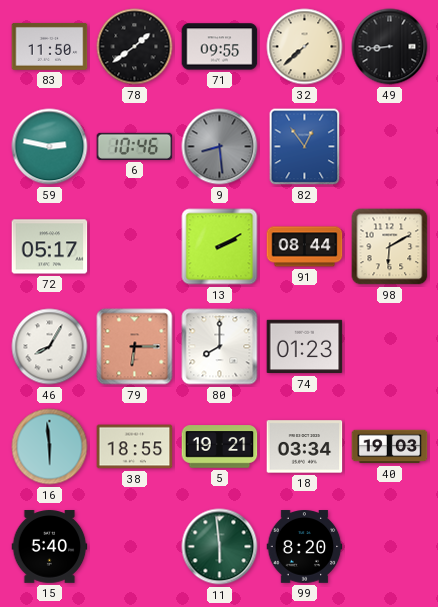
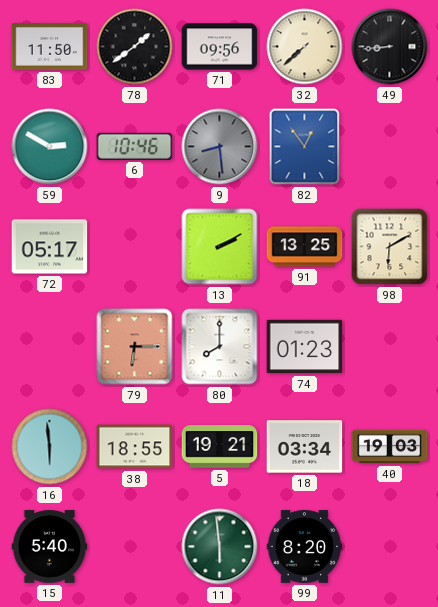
71: 09:55 -> 09:56
59: 2:47 -> 2:50
91: 08:44 -> 13:25
46: 8:05 -> none
